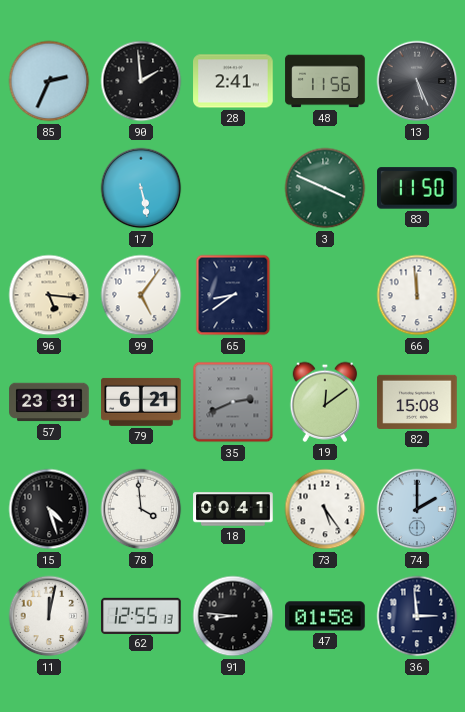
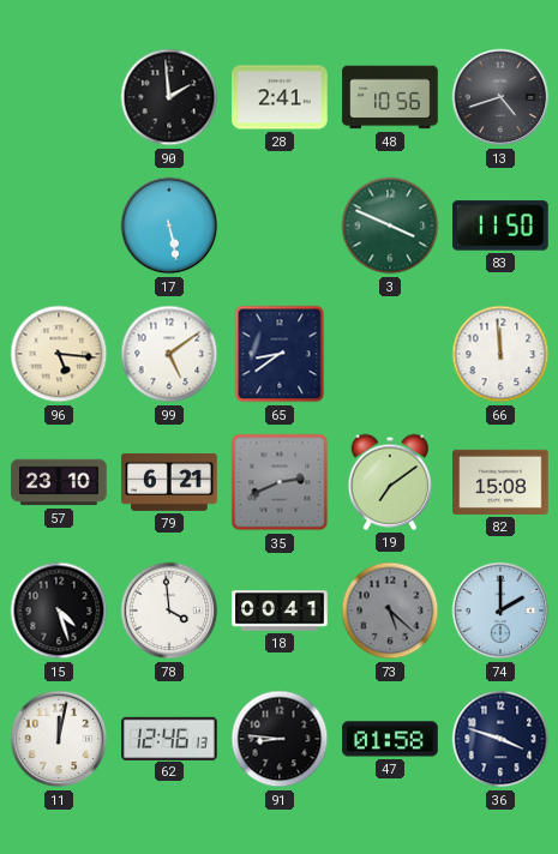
85: 2:34 -> none
48: 11:56 -> 10:56
13: 5:26 -> 4:42
99: 5:06 -> 5:09
57: 23:31 -> 23:10
19: 12:09 -> 7:09
73: 5:24 -> 5:22
73 dial: white -> grey
62: 12:55 -> 12:46
36: 2:59 -> 3:48
